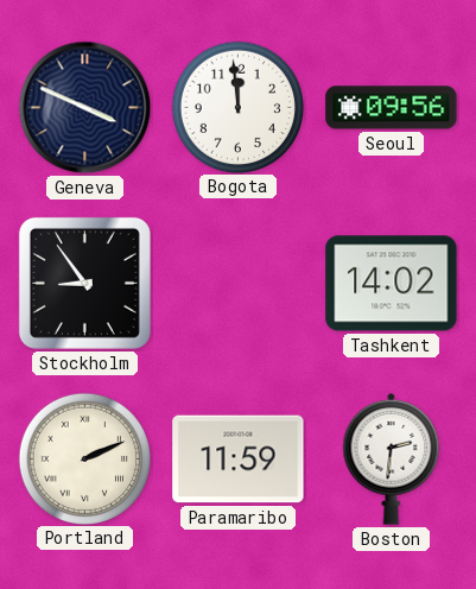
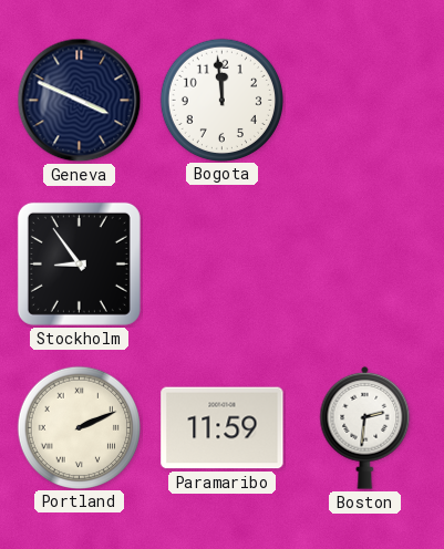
Seoul: 09:56 -> none
Tashkent: 14:02 -> none
